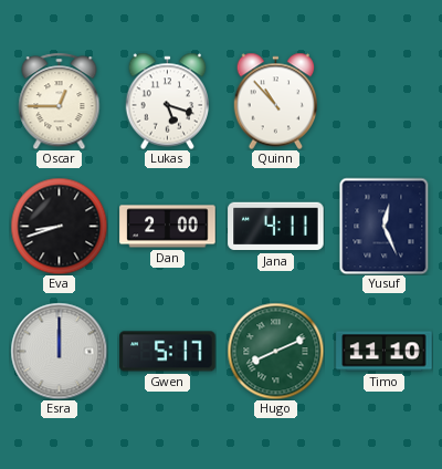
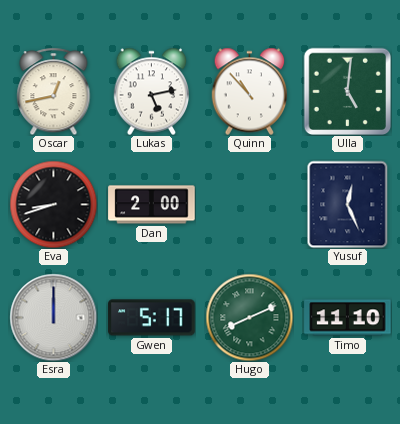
Oscar: 12:45 -> 12:43
Lukas: 5:18 -> 5:13
Ulla: none -> 5:01
Jana: 4:11 -> none
